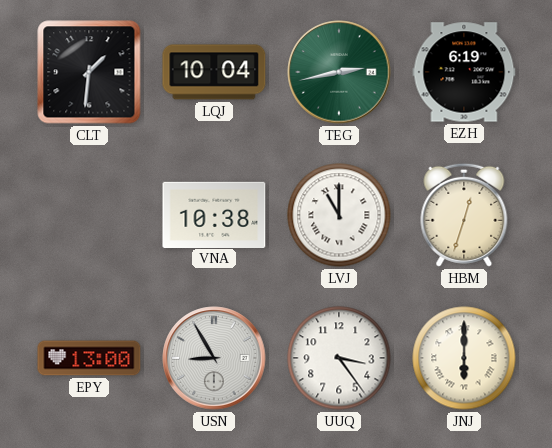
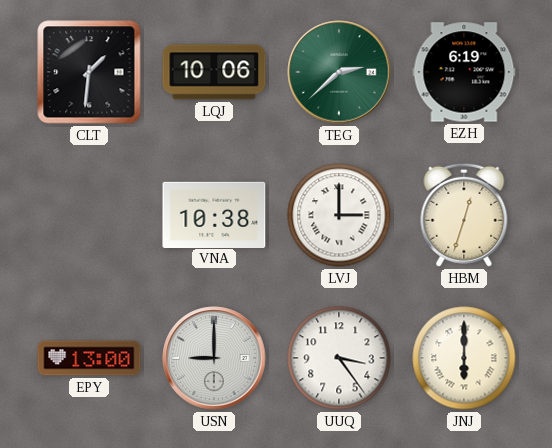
LQJ: 10:04 -> 10:06
TEG: 2:43 -> 2:38
LVJ: 11:00 -> 3:00
USN: 8:55 -> 9:00
